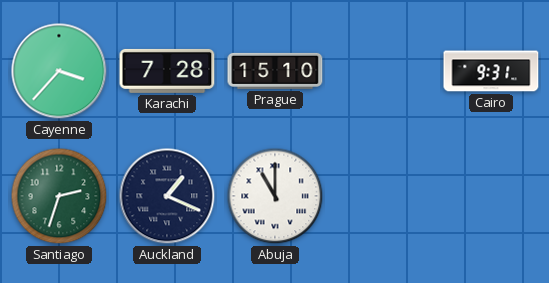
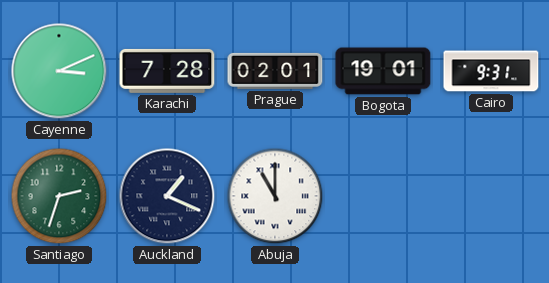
Cayenne: 3:37 -> 3:11
Prague: 15:10 -> 02:01
Bogota: none -> 19:01
